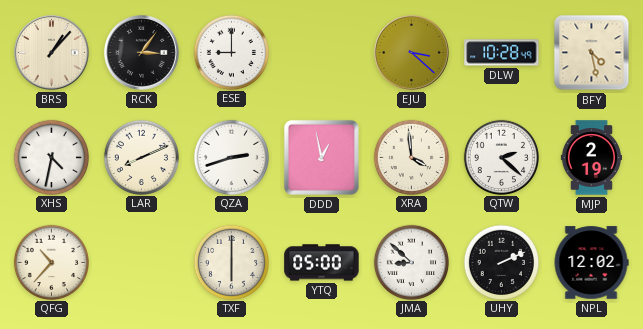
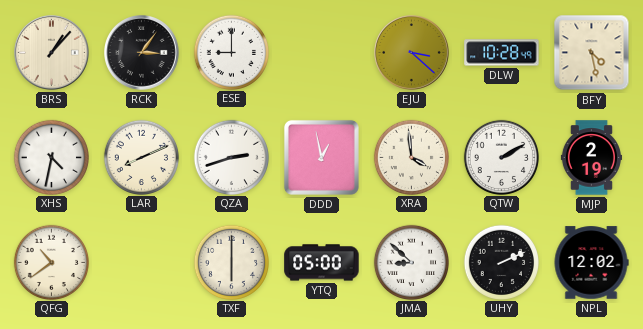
QTW: 2:22 -> 2:10
QFG: 10:37 -> 10:39
